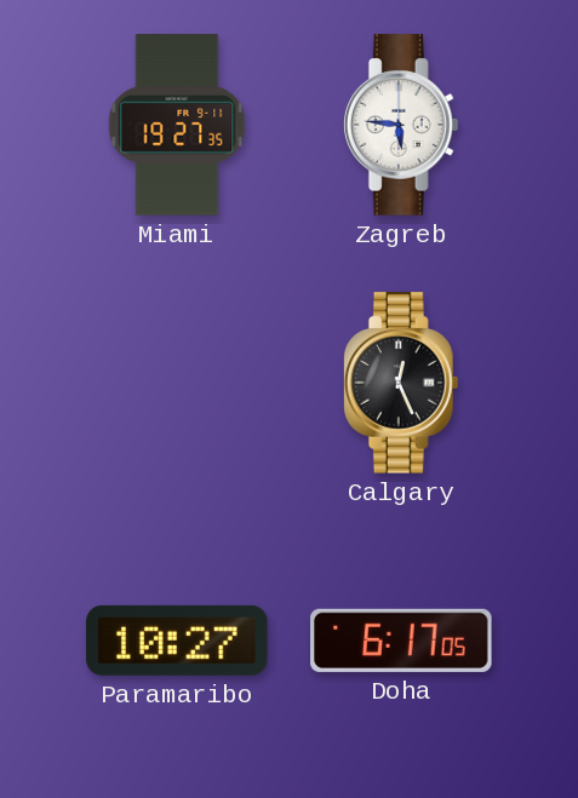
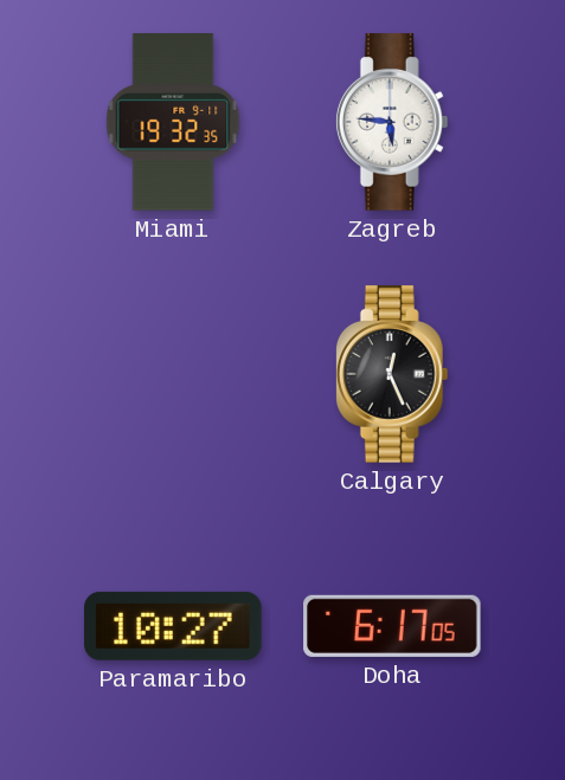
Miami: 19:27 -> 19:32
